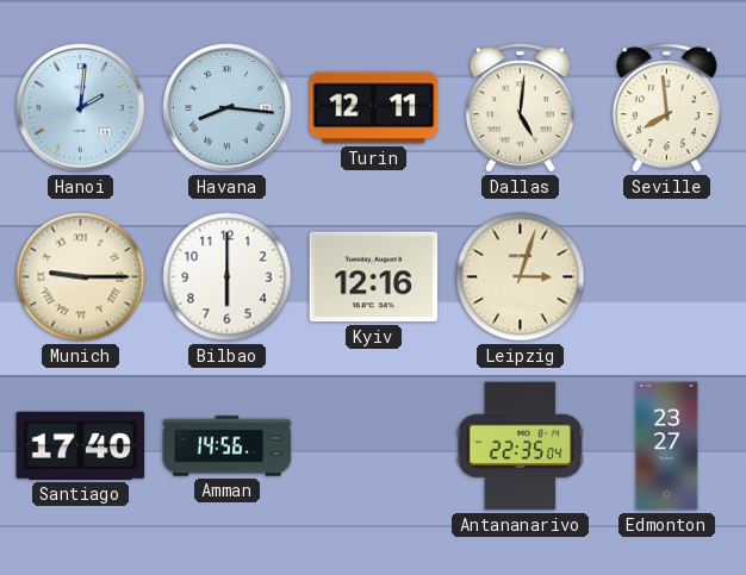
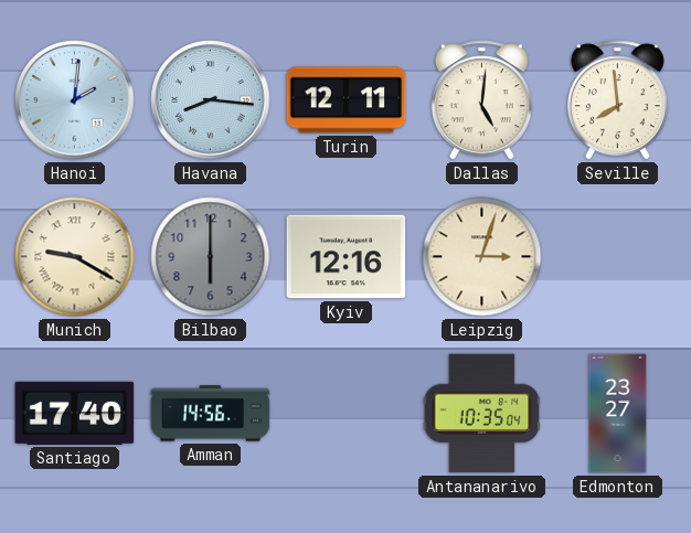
Munich: 9:15 -> 9:20
Bilbao dial: white -> grey
Antananarivo: 22:35 -> 10:35
